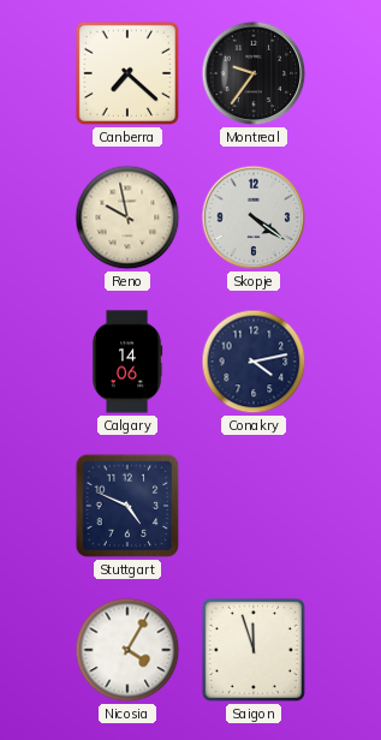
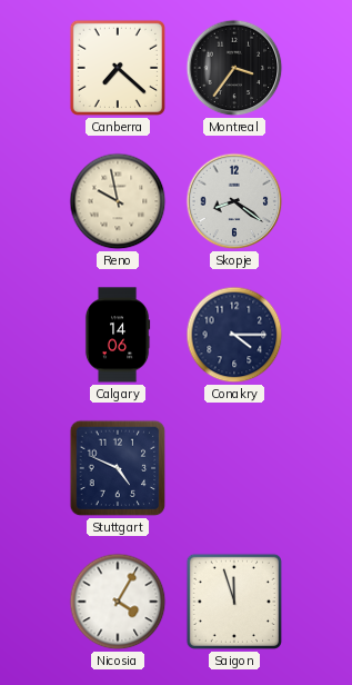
Montreal: 9:36 -> 3:36
Skopje: 4:21 -> 8:21
Conakry: 4:13 -> 4:15
